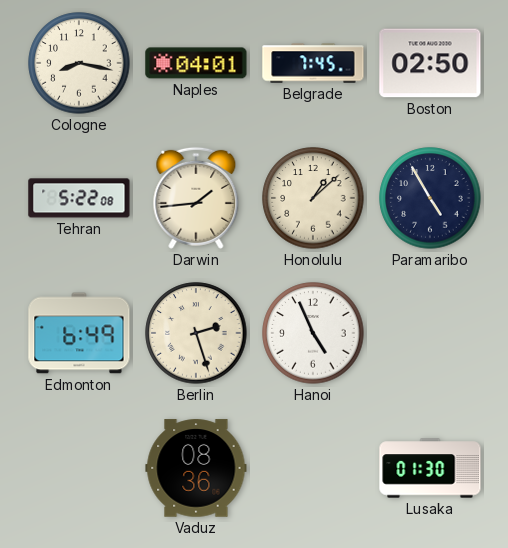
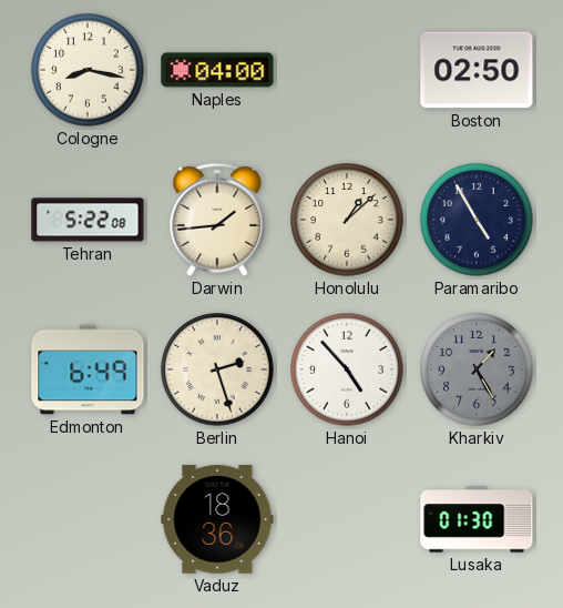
Naples: 04:01 -> 04:00
Belgrade: 7:45 -> none
Hanoi: 4:56 -> 4:53
Kharkiv: none -> 1:25
Vaduz: 08:36 -> 18:36
